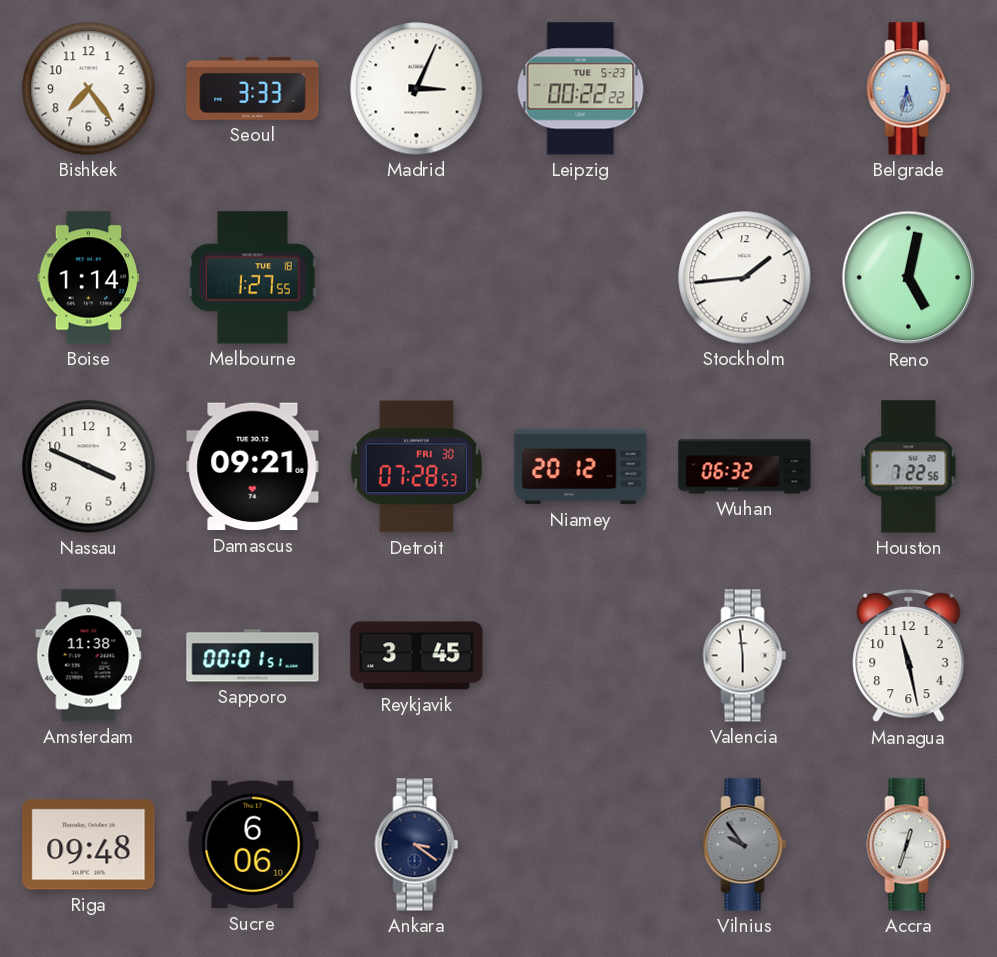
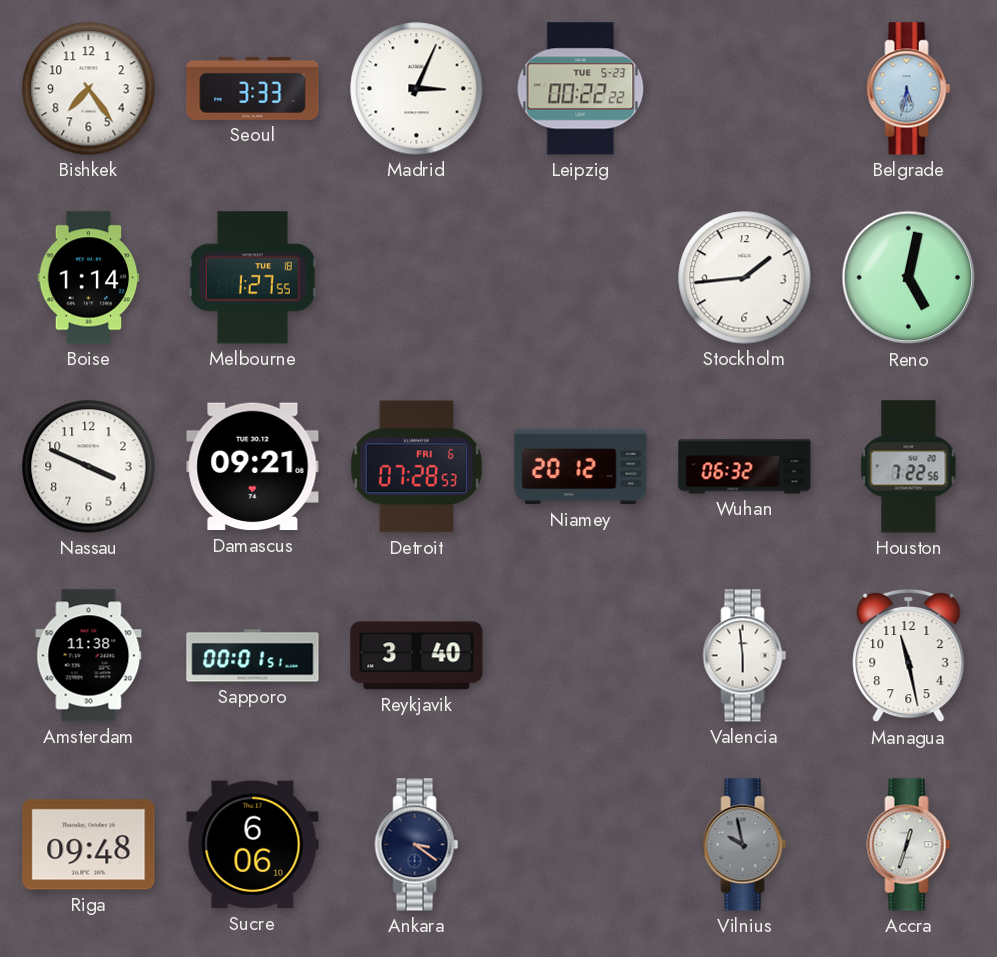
Detroit date: FRI 30 -> FRI 6
Reykjavik: 3:45 -> 3:40
Vilnius: 9:54 -> 9:58
